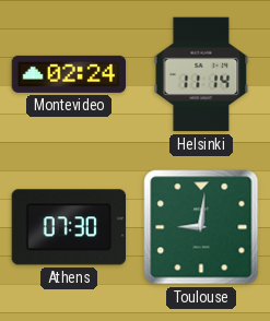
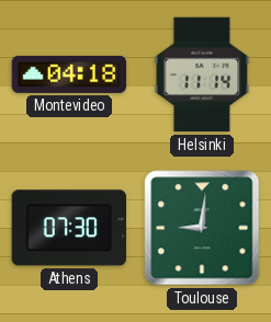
Montevideo: 02:24 -> 04:18
